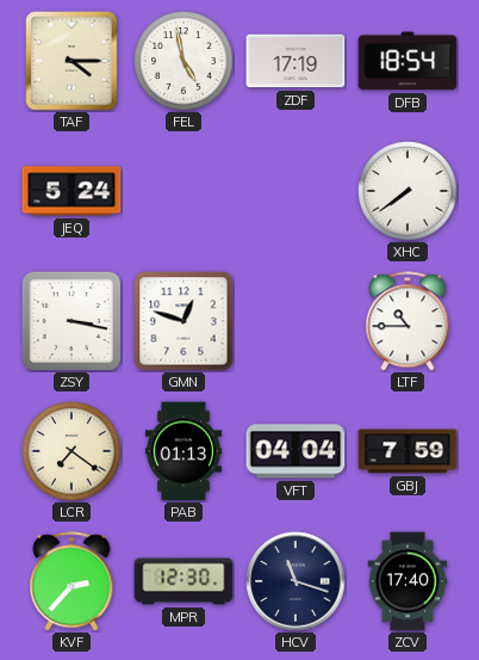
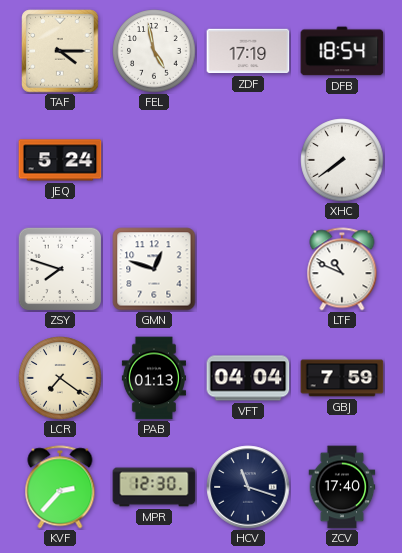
ZSY: 3:17 -> 7:48
LTF: 10:45 -> 10:49
